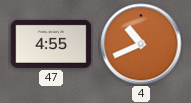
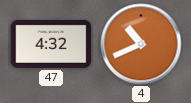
47: 4:55 -> 4:32
